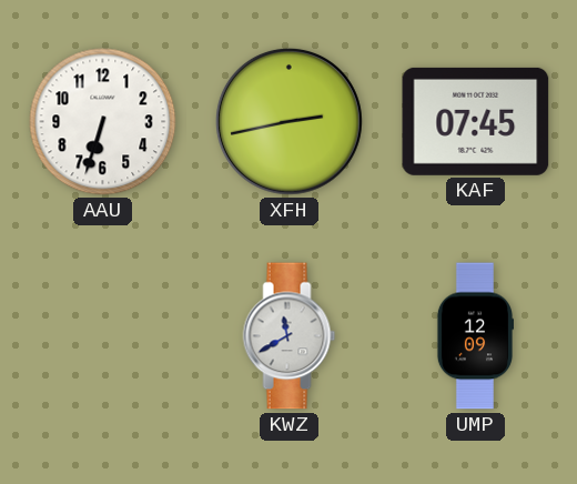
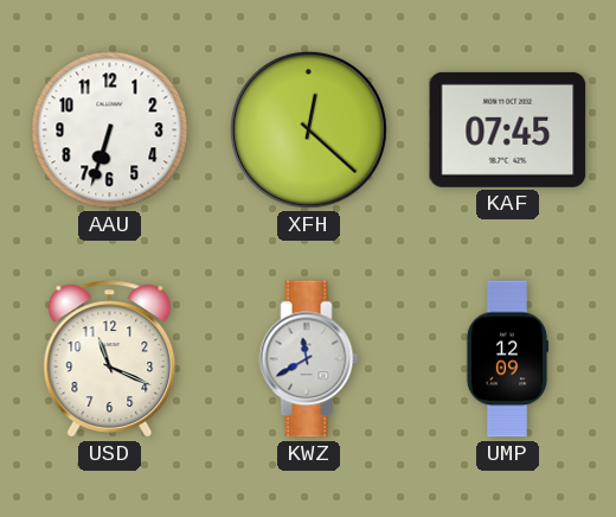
XFH: 2:43 -> 12:22
USD: none -> 11:19
